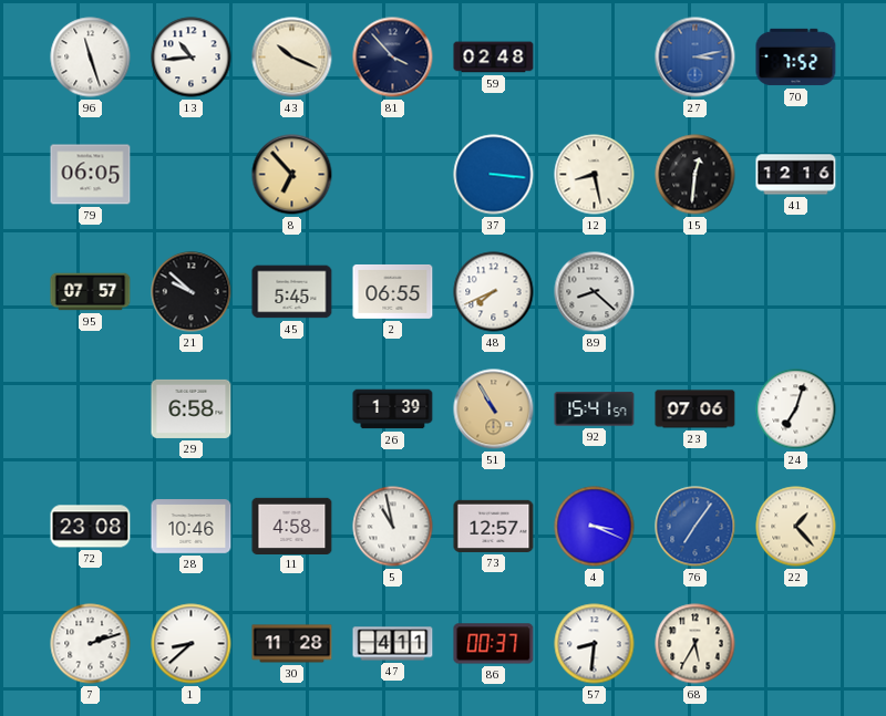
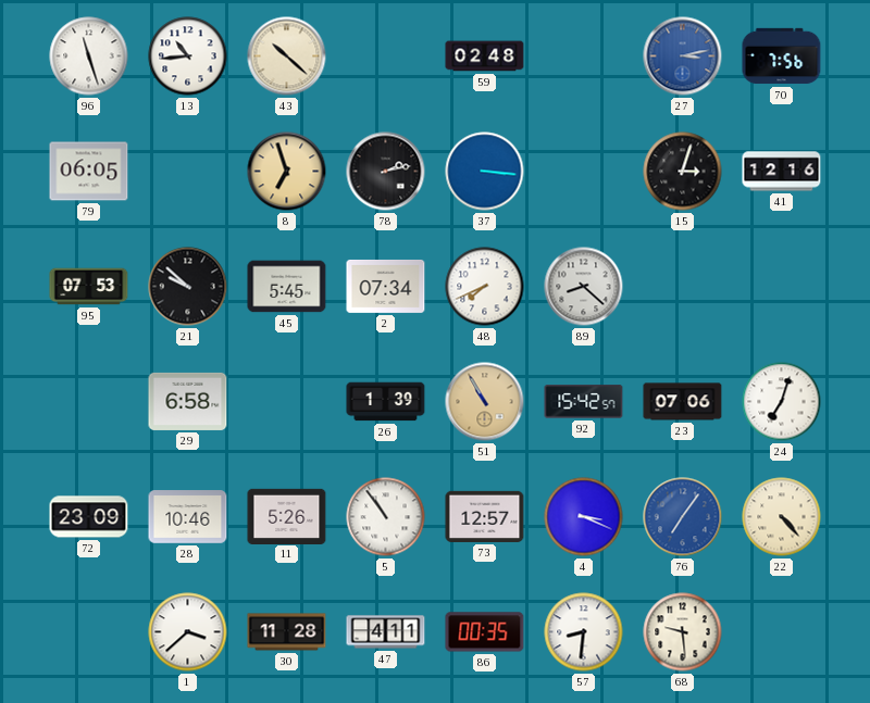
43: 10:19 -> 10:22
81: 3:53 -> none
70: 7:52 -> 7:56
8: 6:53 -> 6:57
78: none -> 2:13
12: 8:28 -> none
15: 12:31 -> 3:03
95: 07:57 -> 07:53
2: 06:55 -> 07:34
92: 15:41 -> 15:42
72: 23:08 -> 23:09
11: 4:58 -> 5:26
5: 10:58 -> 10:54
22: 1:23 -> 4:23
7: 2:12 -> none
1: 8:38 -> 3:38
86: 00:37 -> 00:35
68: 5:35 -> 9:29
